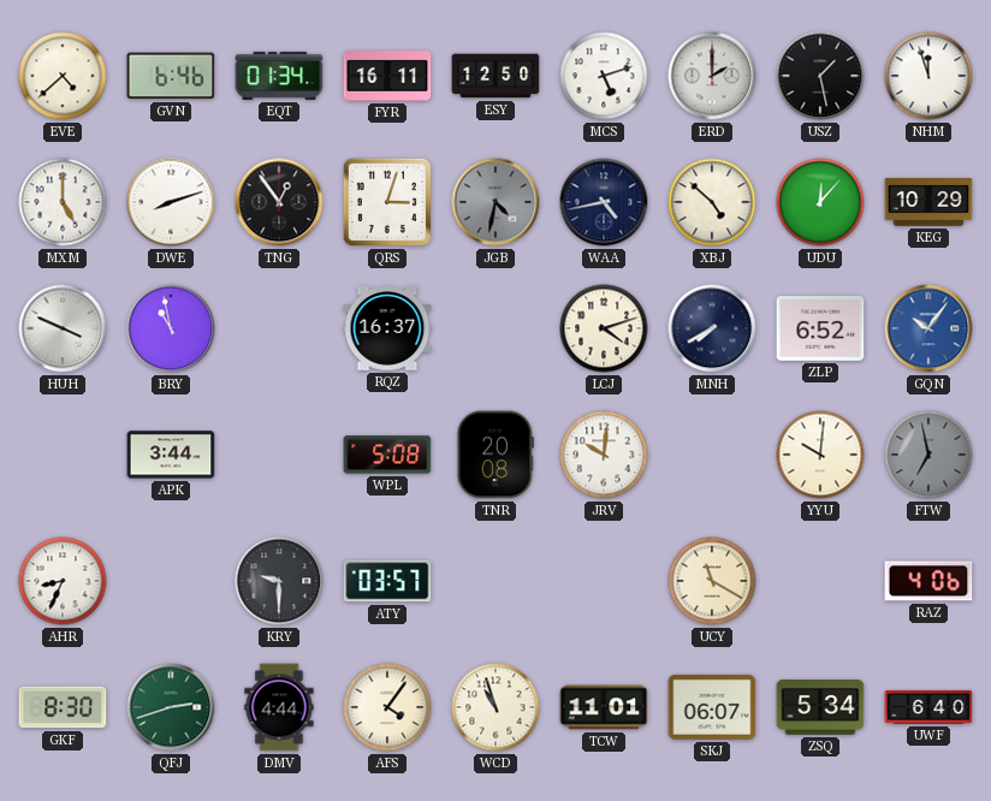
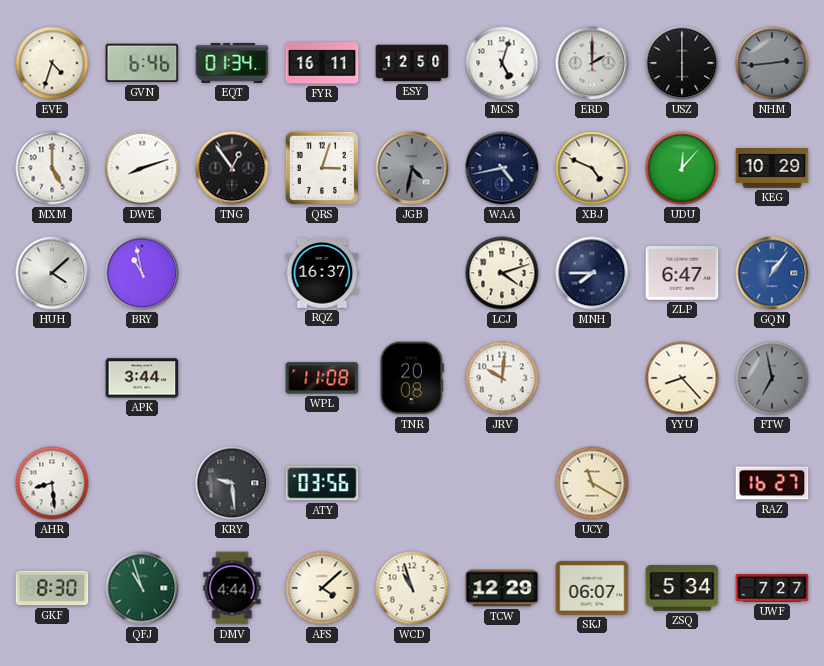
EVE: 4:38 -> 4:33
MCS: 5:12 -> 5:03
USZ: 1:28 -> 6:00
NHM: 11:57 -> 2:44
NHM dial: white -> grey
XBJ: 4:52 -> 4:49
HUH: 3:49 -> 4:08
MNH: 7:40 -> 7:45
ZLP: 6:52 -> 6:47
GQN: 10:06 -> 1:06
WPL: 5:08 -> 11:08
YYU: 10:01 -> 8:23
AHR: 8:34 -> 8:29
KRY: 9:30 -> 9:29
ATY: 03:57 -> 03:56
RAZ: 4:06 -> 16:27
QFJ: 2:42 -> 10:57
AFS: 4:06 -> 4:08
TCW: 11:01 -> 12:29
UWF: 6:40 -> 7:27
